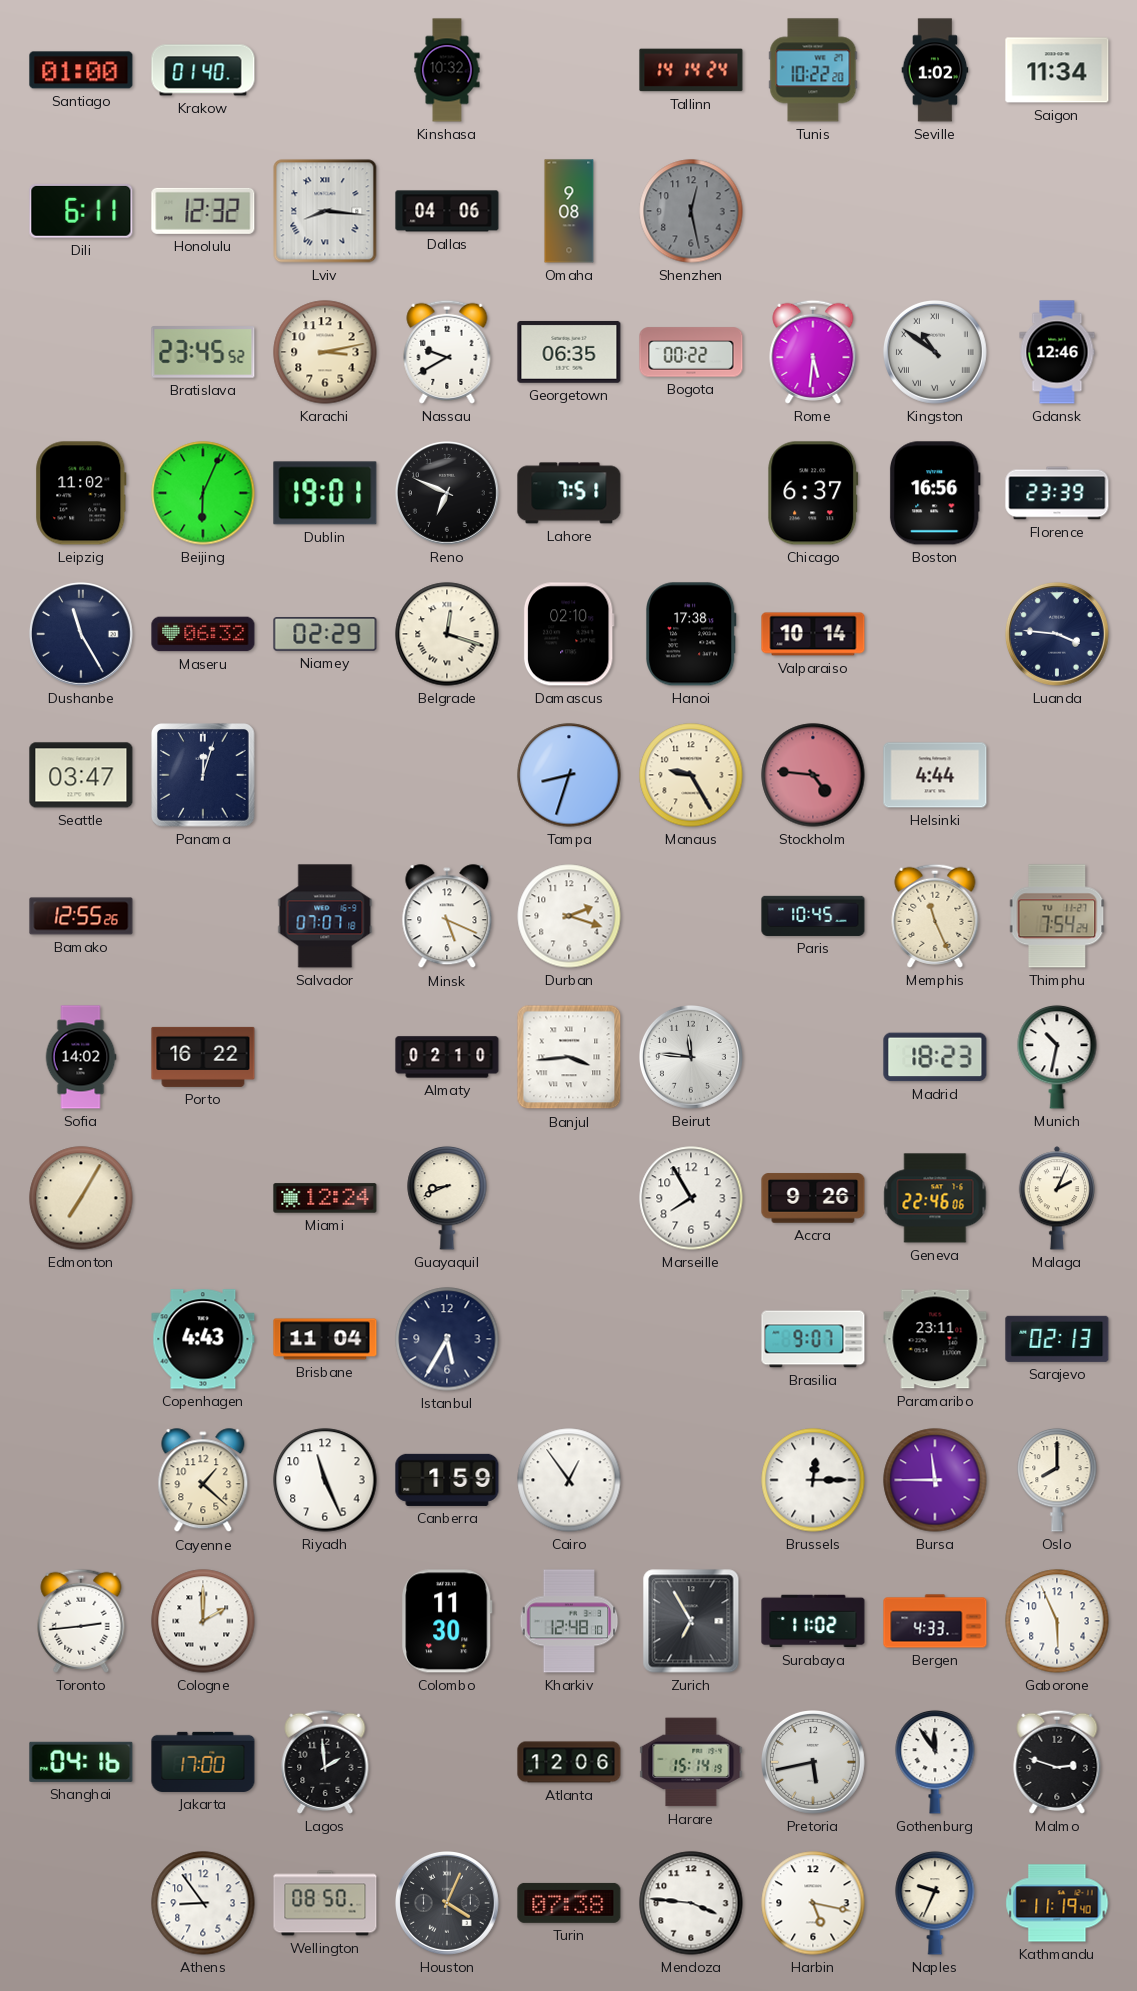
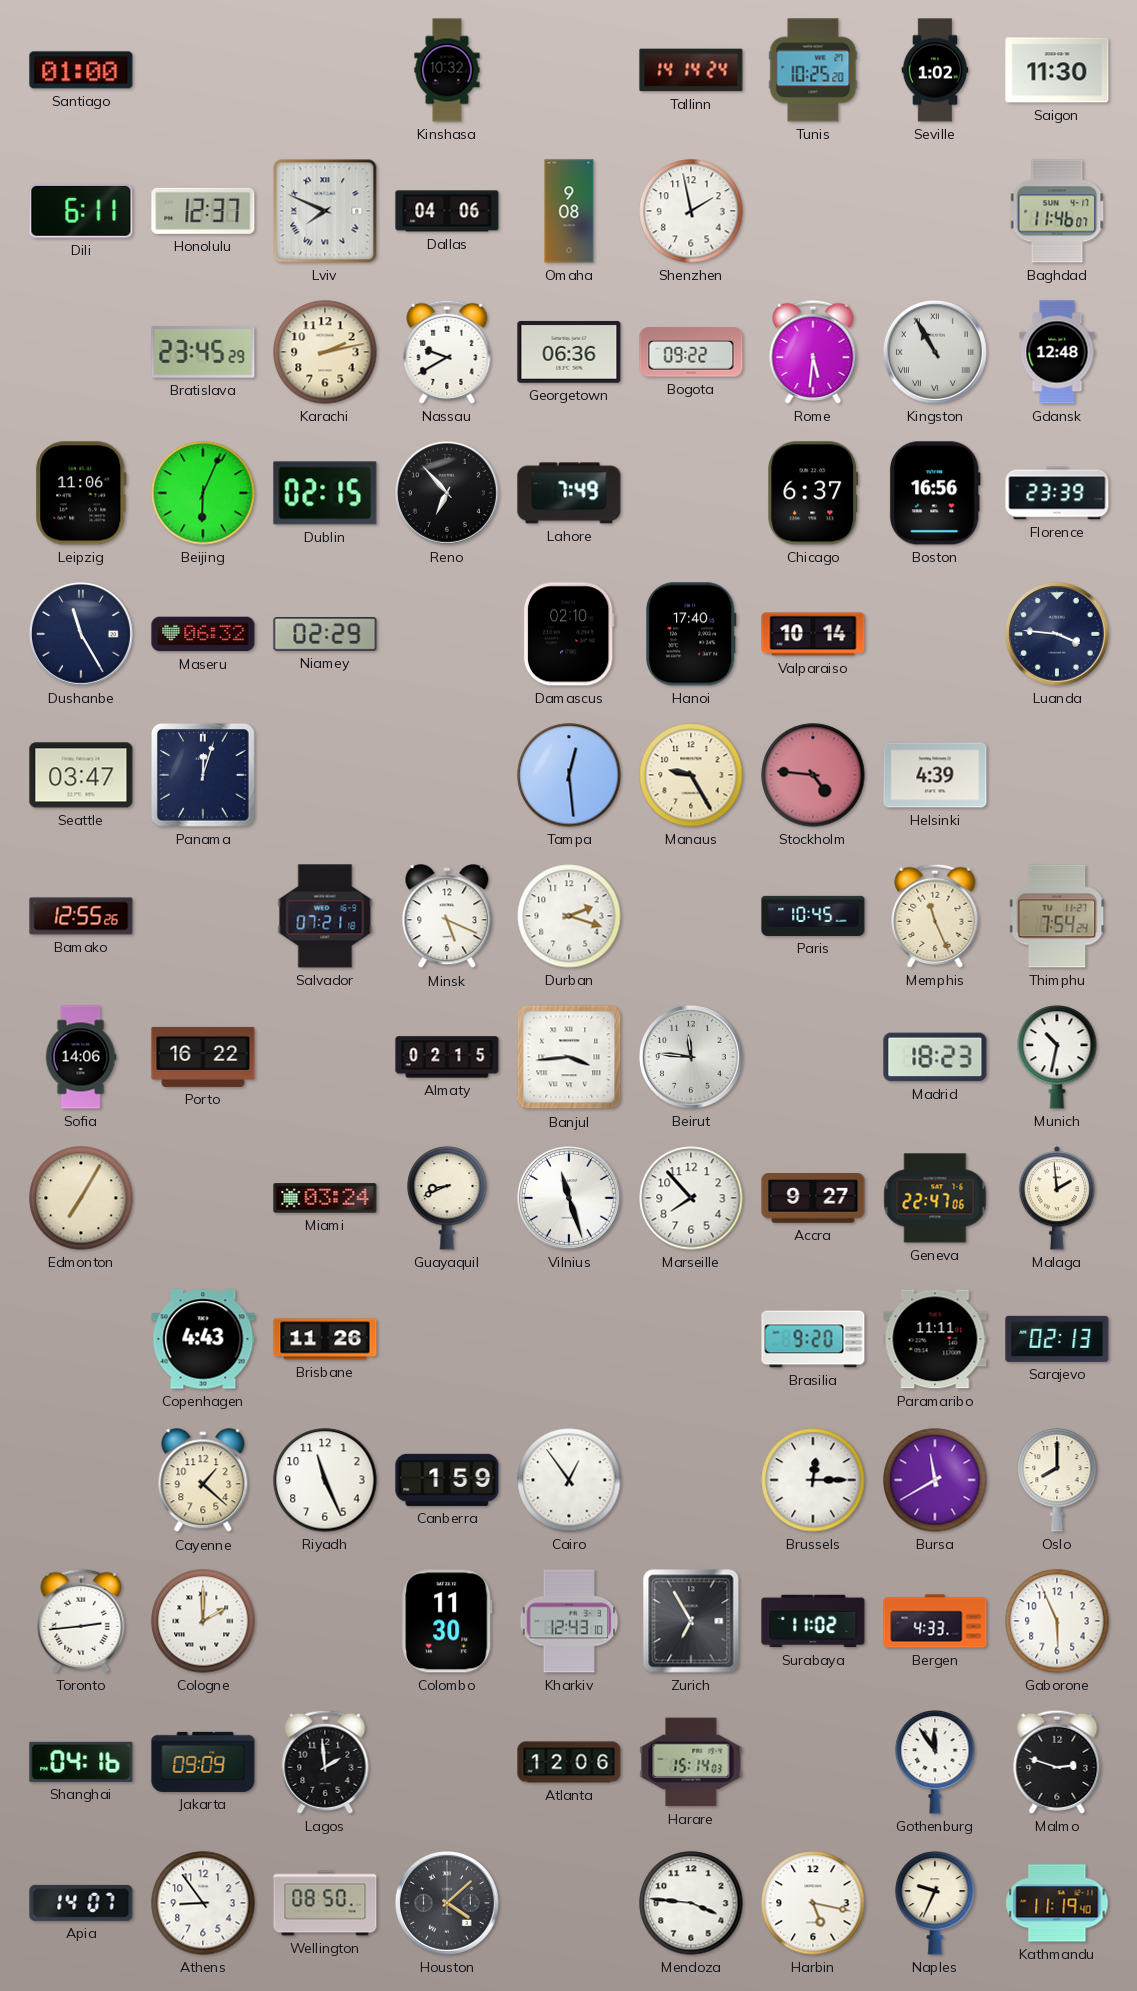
Krakow: 01:40 -> none
Tunis: 10:22 -> 10:25
Saigon: 11:34 -> 11:30
Honolulu: 12:32 -> 12:37
Lviv: 8:16 -> 7:49
Shenzhen: 12:28 -> 1:58
Shenzhen dial: grey -> white
Baghdad: none -> 11:46
Bratislava: 23:45:52 -> 23:45:29
Karachi: 3:13 -> 2:13
Georgetown: 06:35 -> 06:36
Bogota: 00:22 -> 09:22
Kingston: 10:51 -> 10:55
Gdansk: 12:46 -> 12:48
Leipzig: 11:02 -> 11:06
Dublin: 19:01 -> 02:15
Reno: 6:49 -> 6:53
Lahore: 7:51 -> 7:49
Belgrade: 12:18 -> none
Hanoi: 17:38 -> 17:40
Tampa: 8:33 -> 12:29
Helsinki: 4:44 -> 4:39
Salvador: 07:07 -> 07:21
Sofia: 14:02 -> 14:06
Almaty: 02:10 -> 02:15
Miami: 12:24 -> 03:24
Vilnius: none -> 11:27
Marseille: 7:55 -> 7:53
Accra: 9:26 -> 9:27
Geneva: 22:46 -> 22:47
Malaga: 2:04 -> 1:59
Brisbane: 11:04 -> 11:26
Istanbul: 5:35 -> none
Brasilia: 9:07 -> 9:20
Paramaribo: 23:11 -> 11:11
Bursa: 11:45 -> 11:40
Kharkiv: 12:48 -> 12:43
Jakarta: 17:00 -> 09:09
Harare: 15:14:19 -> 15:14:03
Pretoria: 5:43 -> none
Apia: none -> 14:07
Houston: 4:04 -> 4:08
Turin: 07:38 -> none
